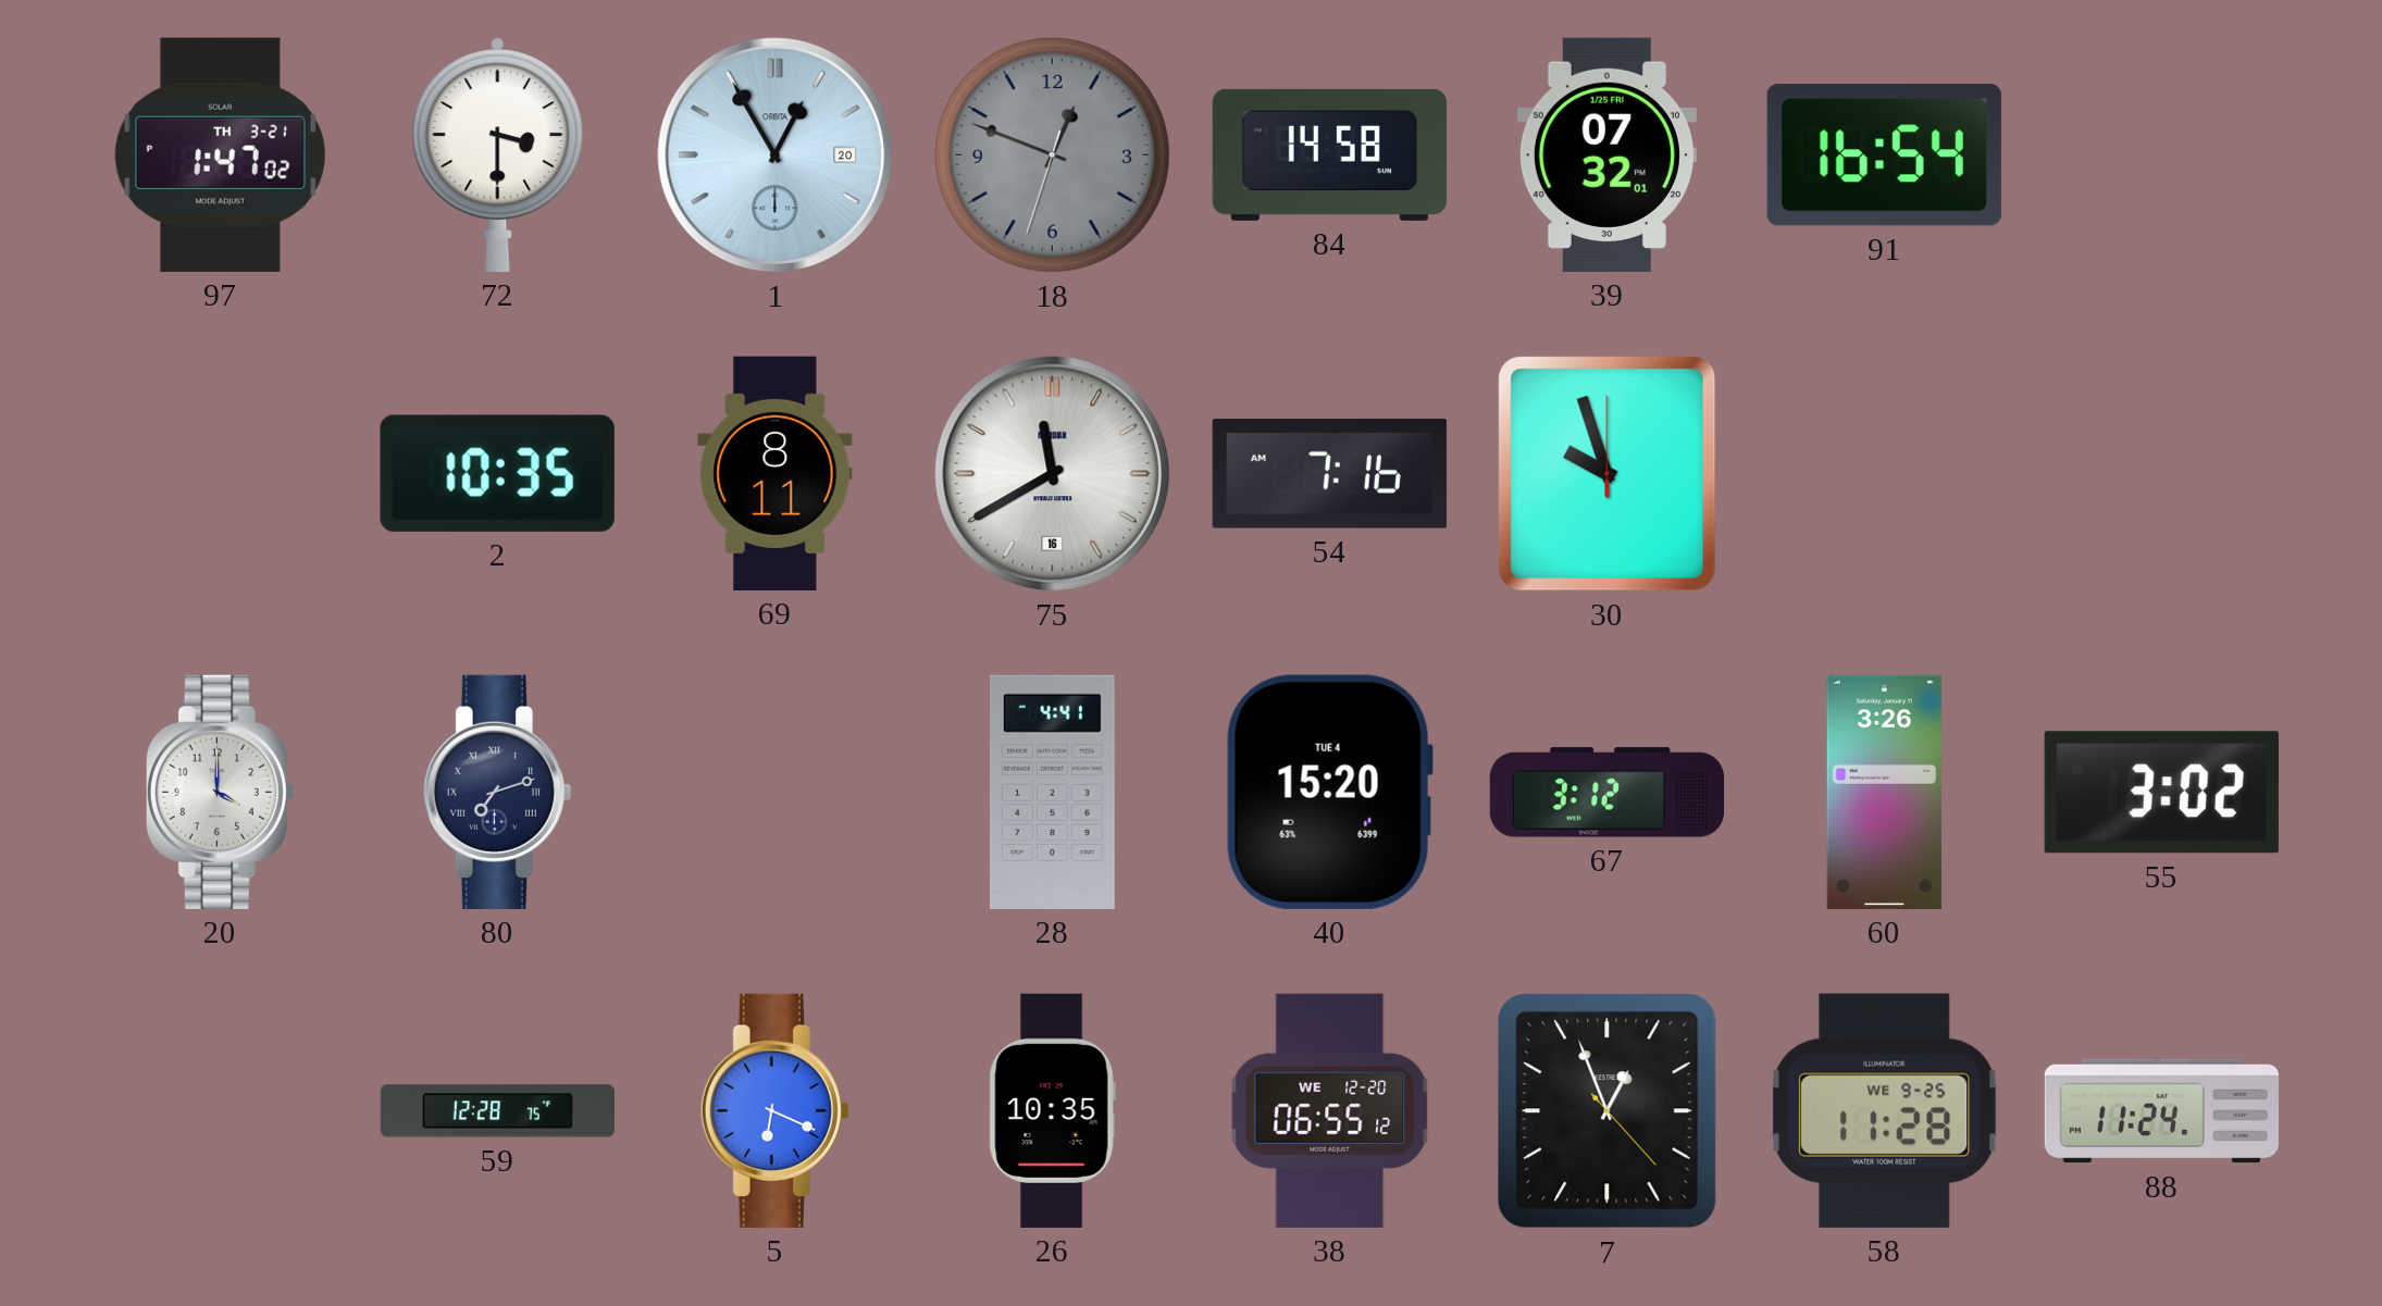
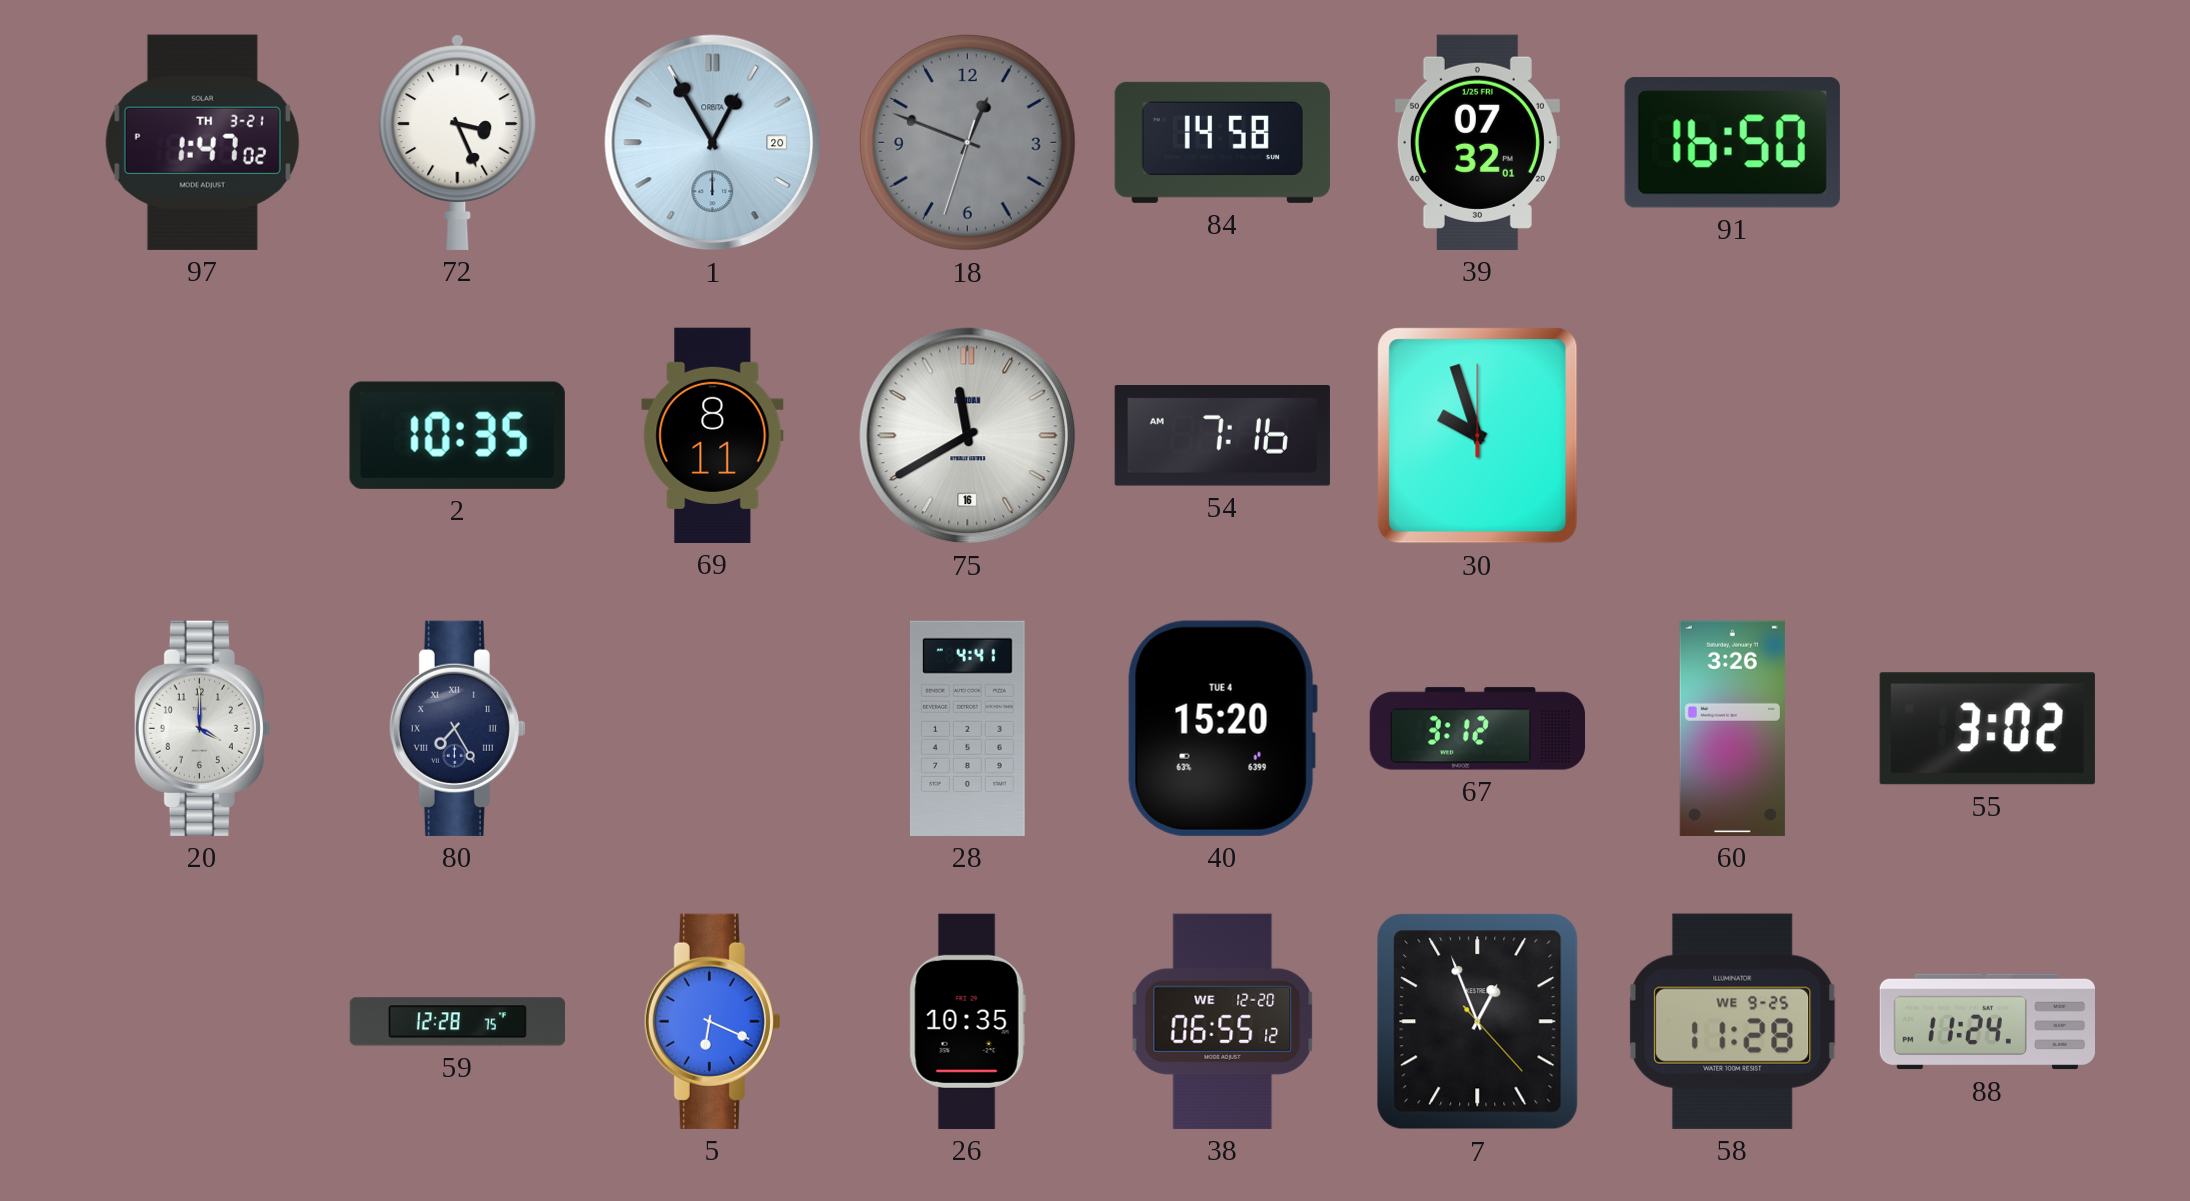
72: 3:30 -> 3:26
91: 16:54 -> 16:50
80: 7:12 -> 7:25
